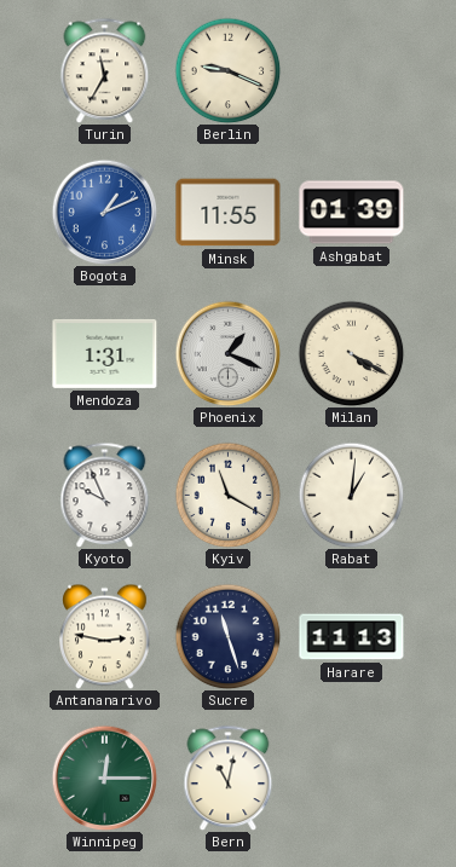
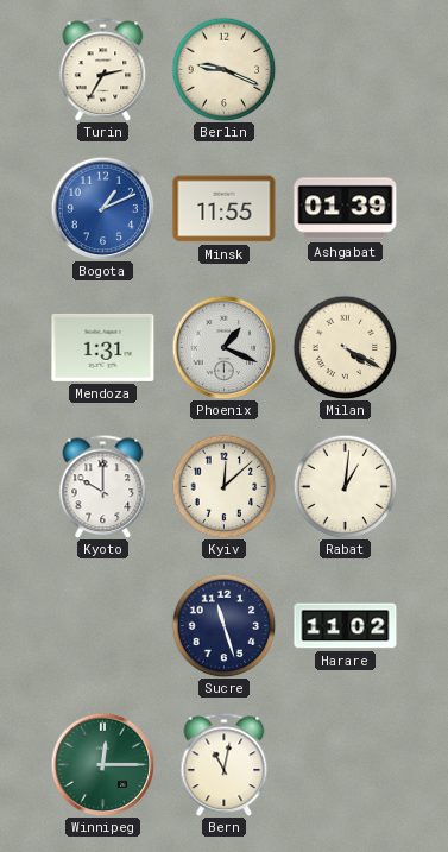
Turin: 11:35 -> 2:35
Kyoto: 9:56 -> 10:00
Kyiv: 11:20 -> 12:08
Antananarivo: 2:47 -> none
Harare: 11:13 -> 11:02
